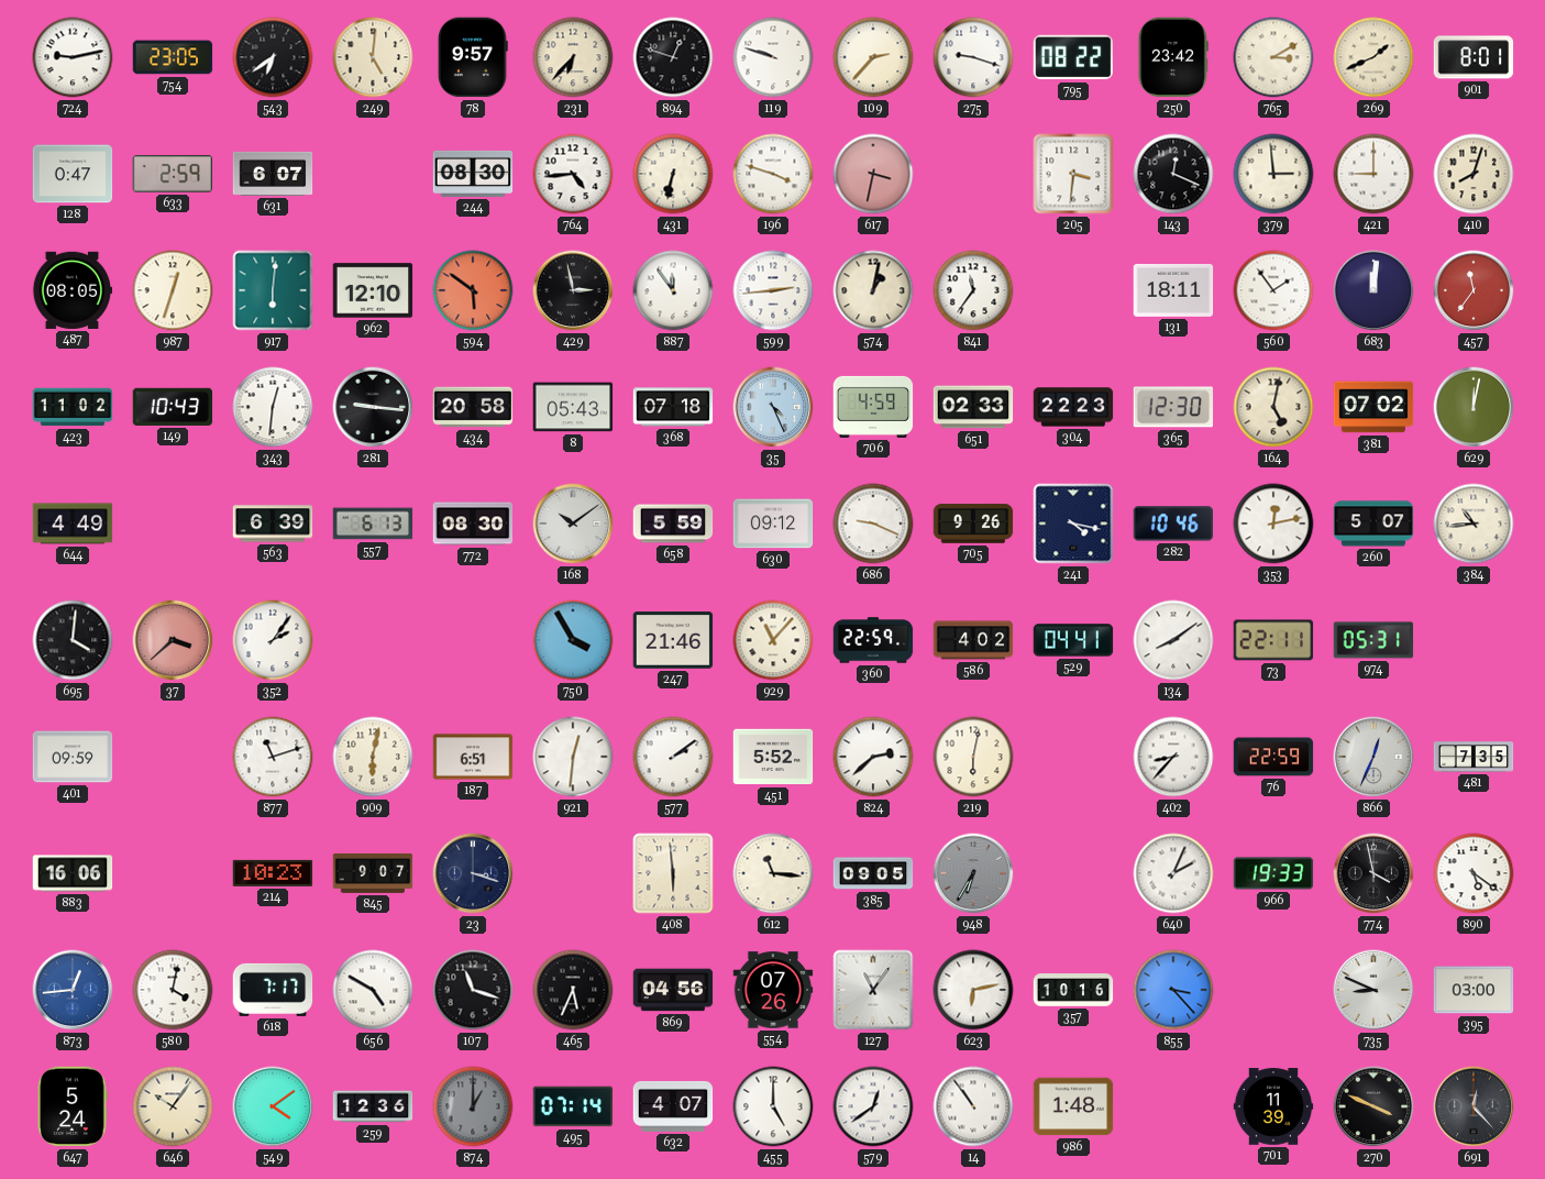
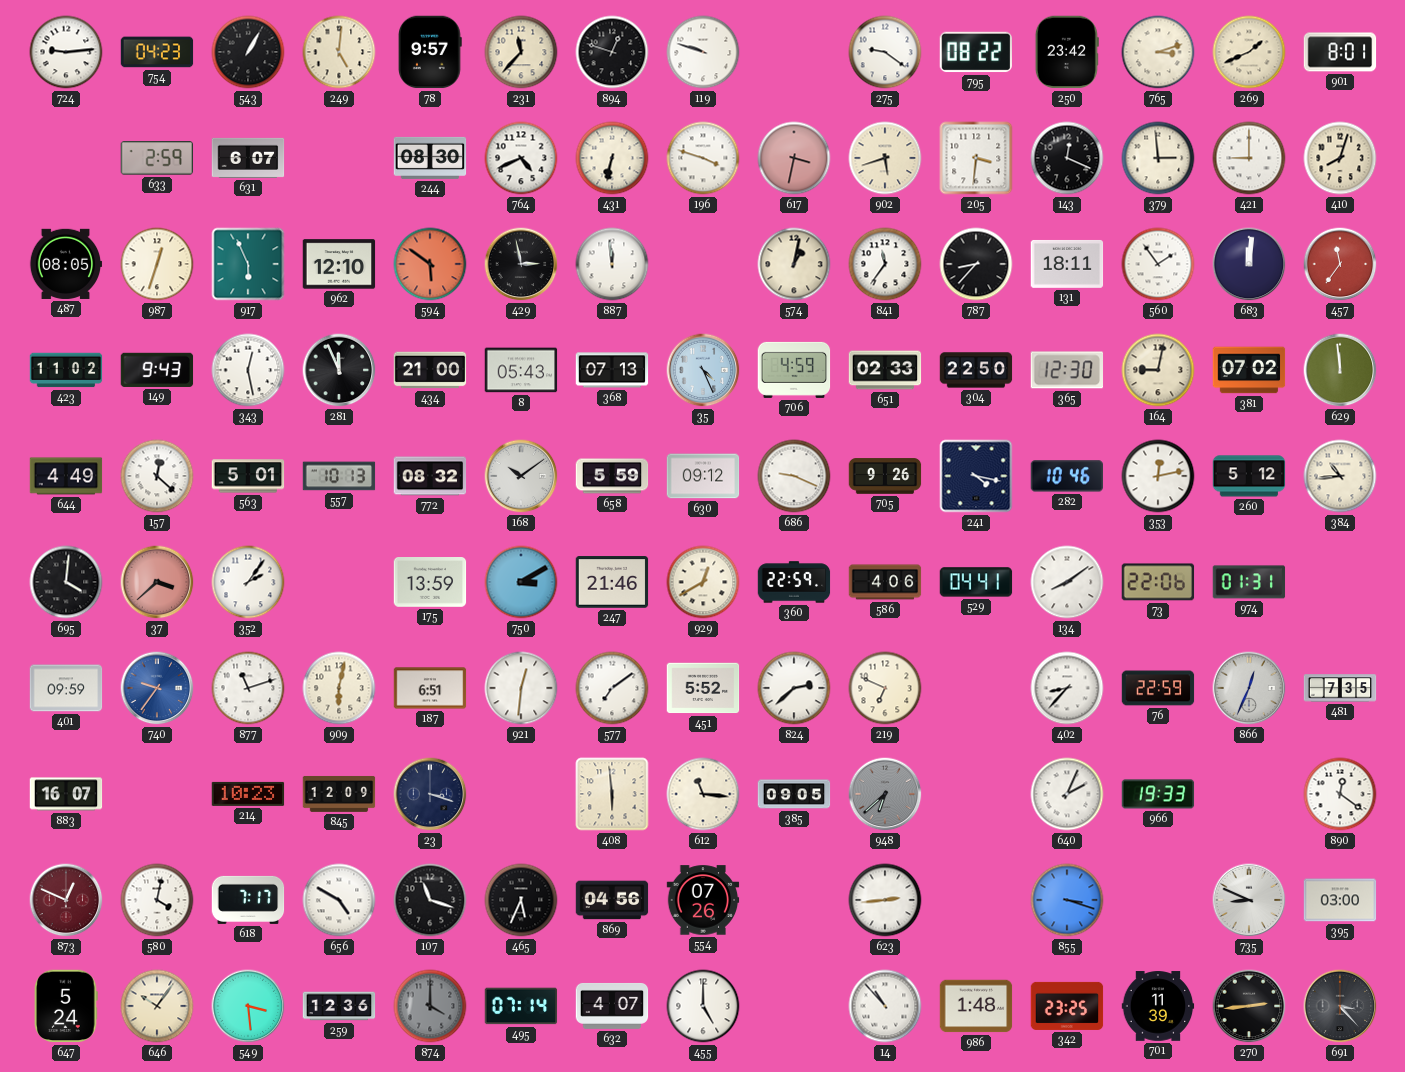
724: 9:13 -> 9:14
754: 23:05 -> 04:23
543: 6:39 -> 1:05
231: 6:37 -> 11:37
109: 2:37 -> none
275: 9:18 -> 9:21
765: 3:10 -> 3:12
128: 0:47 -> none
764: 4:44 -> 4:41
902: none -> 5:42
917: 6:01 -> 5:56
887: 11:54 -> 11:59
599: 2:44 -> none
787: none -> 8:37
149: 10:43 -> 9:43
343: 12:31 -> 12:28
281: 9:16 -> 11:56
434: 20:58 -> 21:00
368: 07:18 -> 07:13
304: 22:23 -> 22:50
164: 5:02 -> 9:02
629: 12:02 -> 11:59
157: none -> 12:22
563: 6:39 -> 5:01
557: 6:13 -> 10:13
772: 08:30 -> 08:32
260: 5:07 -> 5:12
175: none -> 13:59
750: 3:55 -> 3:10
929: 11:07 -> 12:40
586: 4:02 -> 4:06
73: 22:11 -> 22:06
974: 05:31 -> 01:31
740: none -> 9:36
577: 2:09 -> 7:09
219: 6:02 -> 6:49
883: 16:06 -> 16:07
845: 9:07 -> 12:09
948: 6:35 -> 6:38
774: 3:58 -> none
890: 5:21 -> 12:21
873: 12:44 -> 12:49
873 dial: blue -> burgundy
127: 11:06 -> none
623: 6:13 -> 2:44
357: 10:16 -> none
855: 3:23 -> 3:18
549: 4:09 -> 3:29
874: 1:00 -> 4:00
579: 12:39 -> none
14: 10:54 -> 10:53
342: none -> 23:25
270: 3:49 -> 2:44
691: 12:23 -> 3:23
